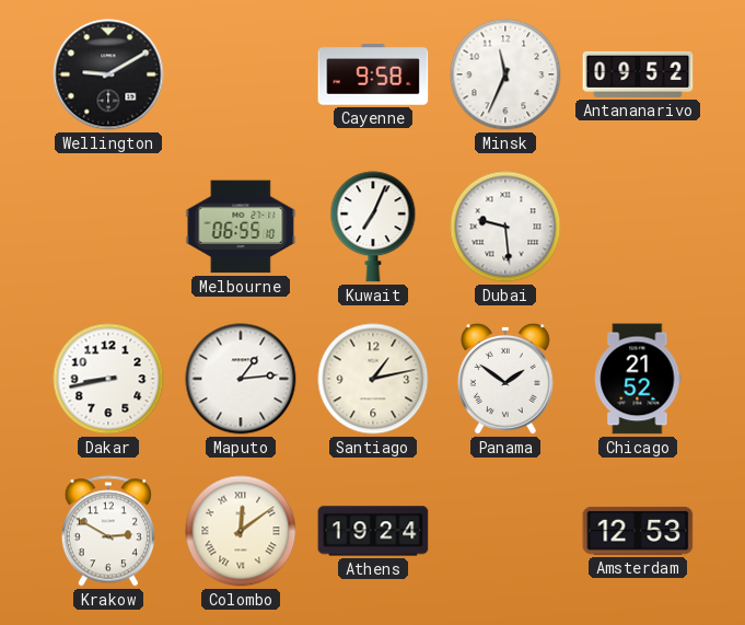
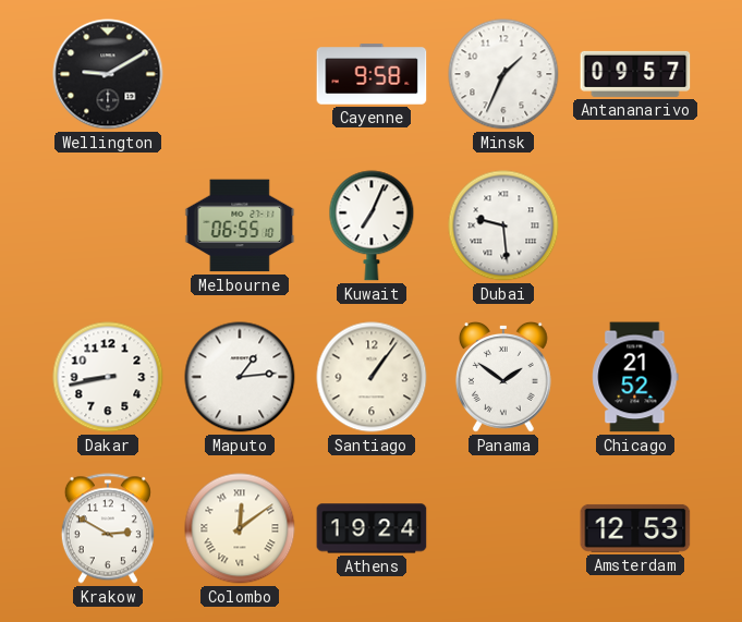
Minsk: 11:34 -> 1:34
Antananarivo: 09:52 -> 09:57
Santiago: 1:13 -> 1:06
